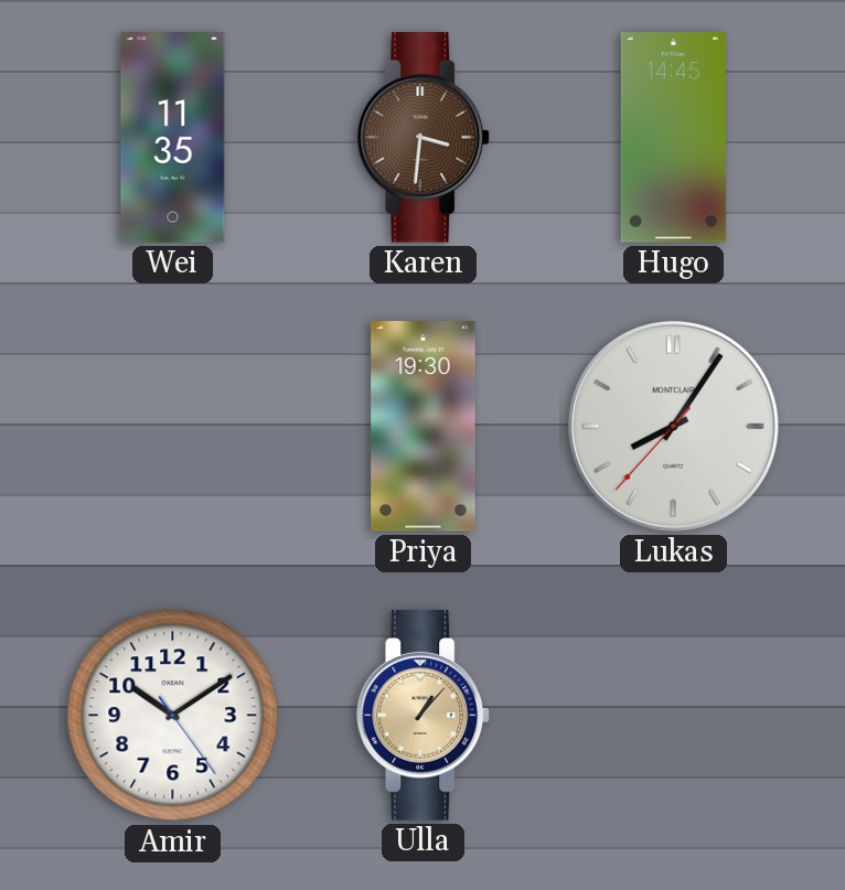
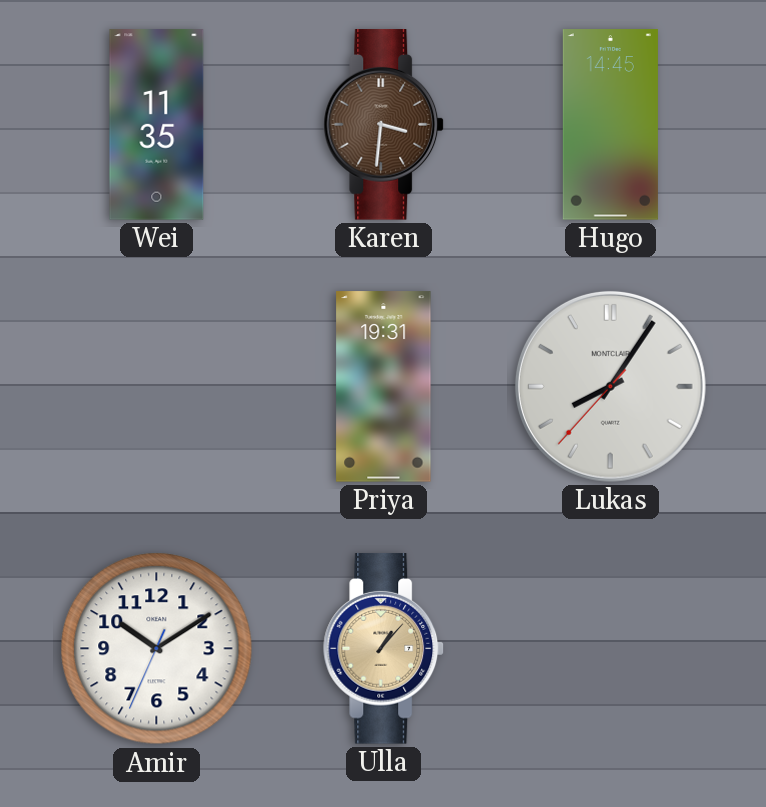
Priya: 19:30 -> 19:31
Amir: 10:09:24 -> 10:09:34
